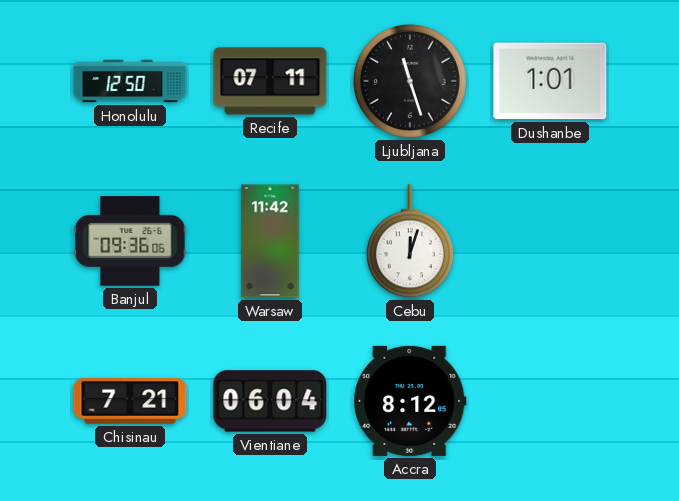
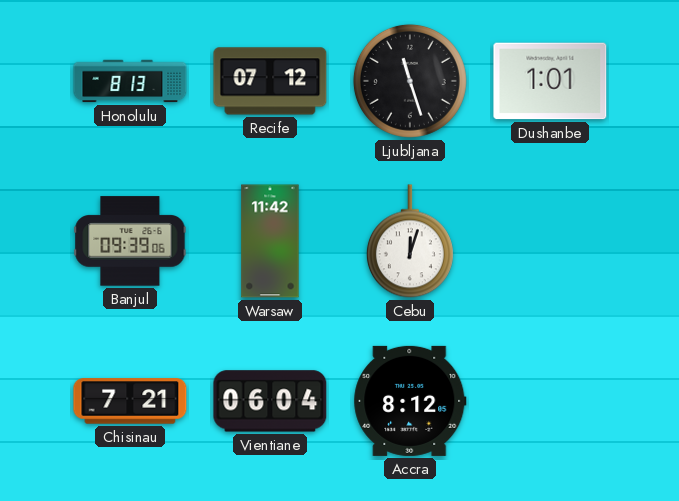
Honolulu: 12:50 -> 8:13
Recife: 07:11 -> 07:12
Banjul: 09:36 -> 09:39
